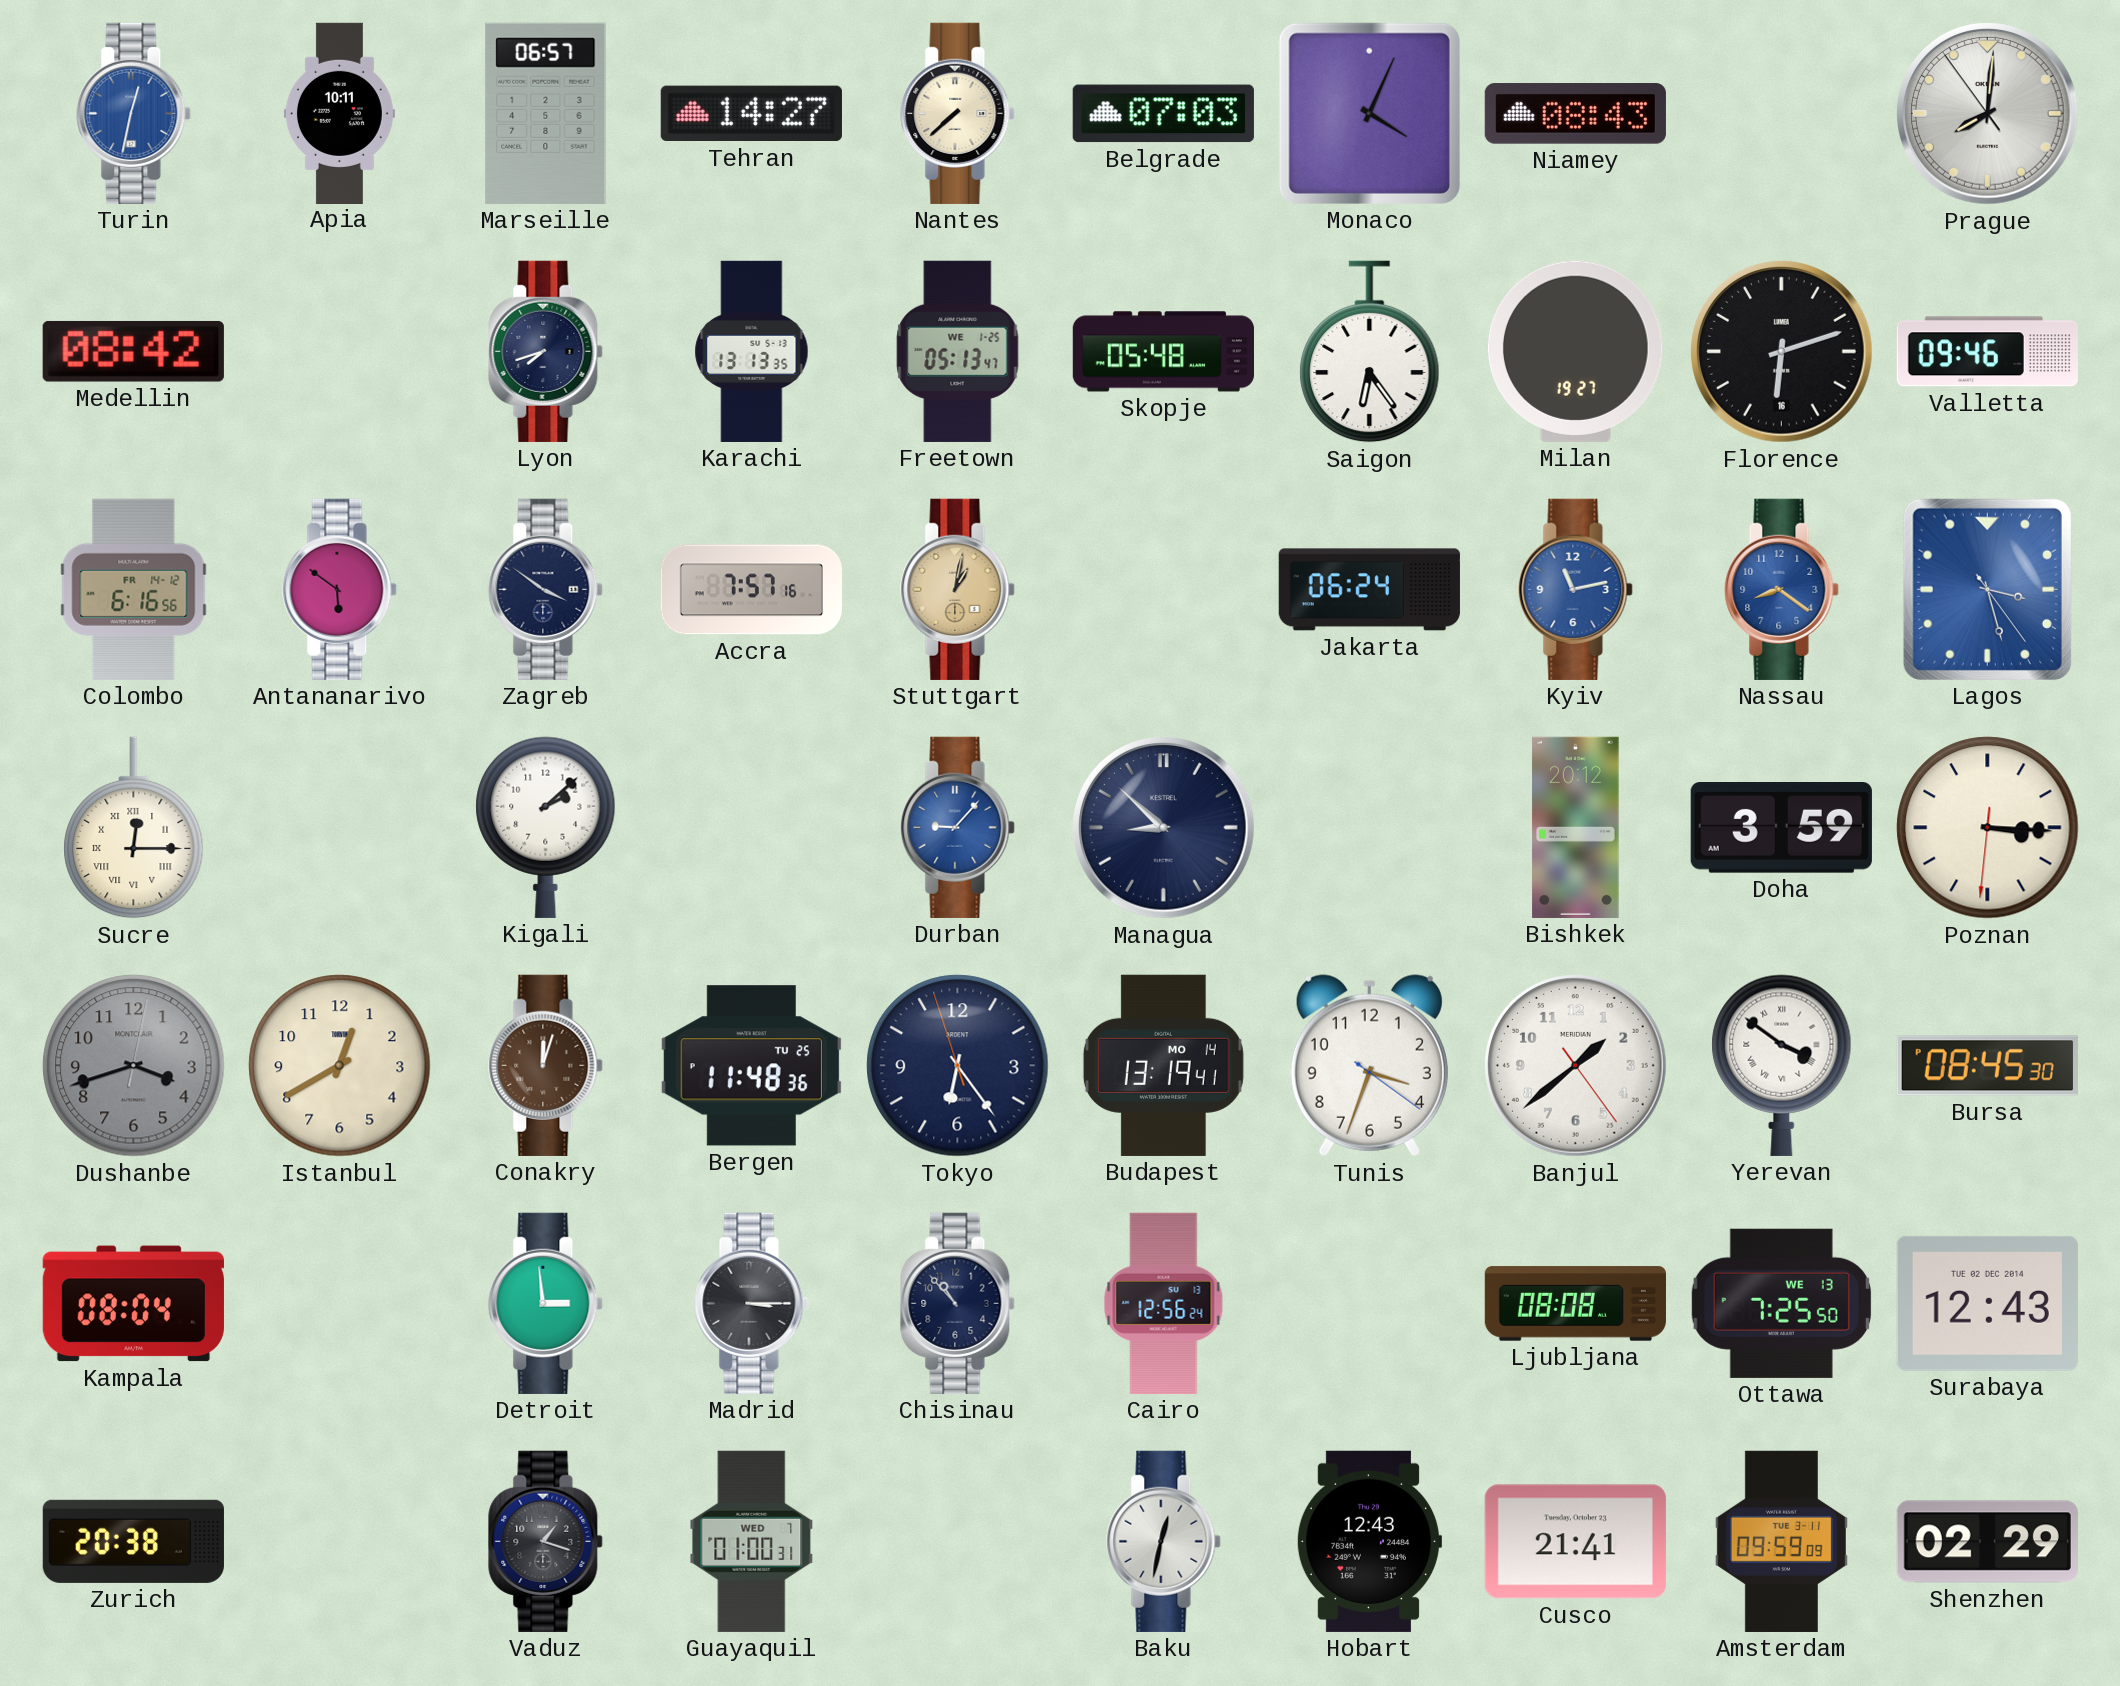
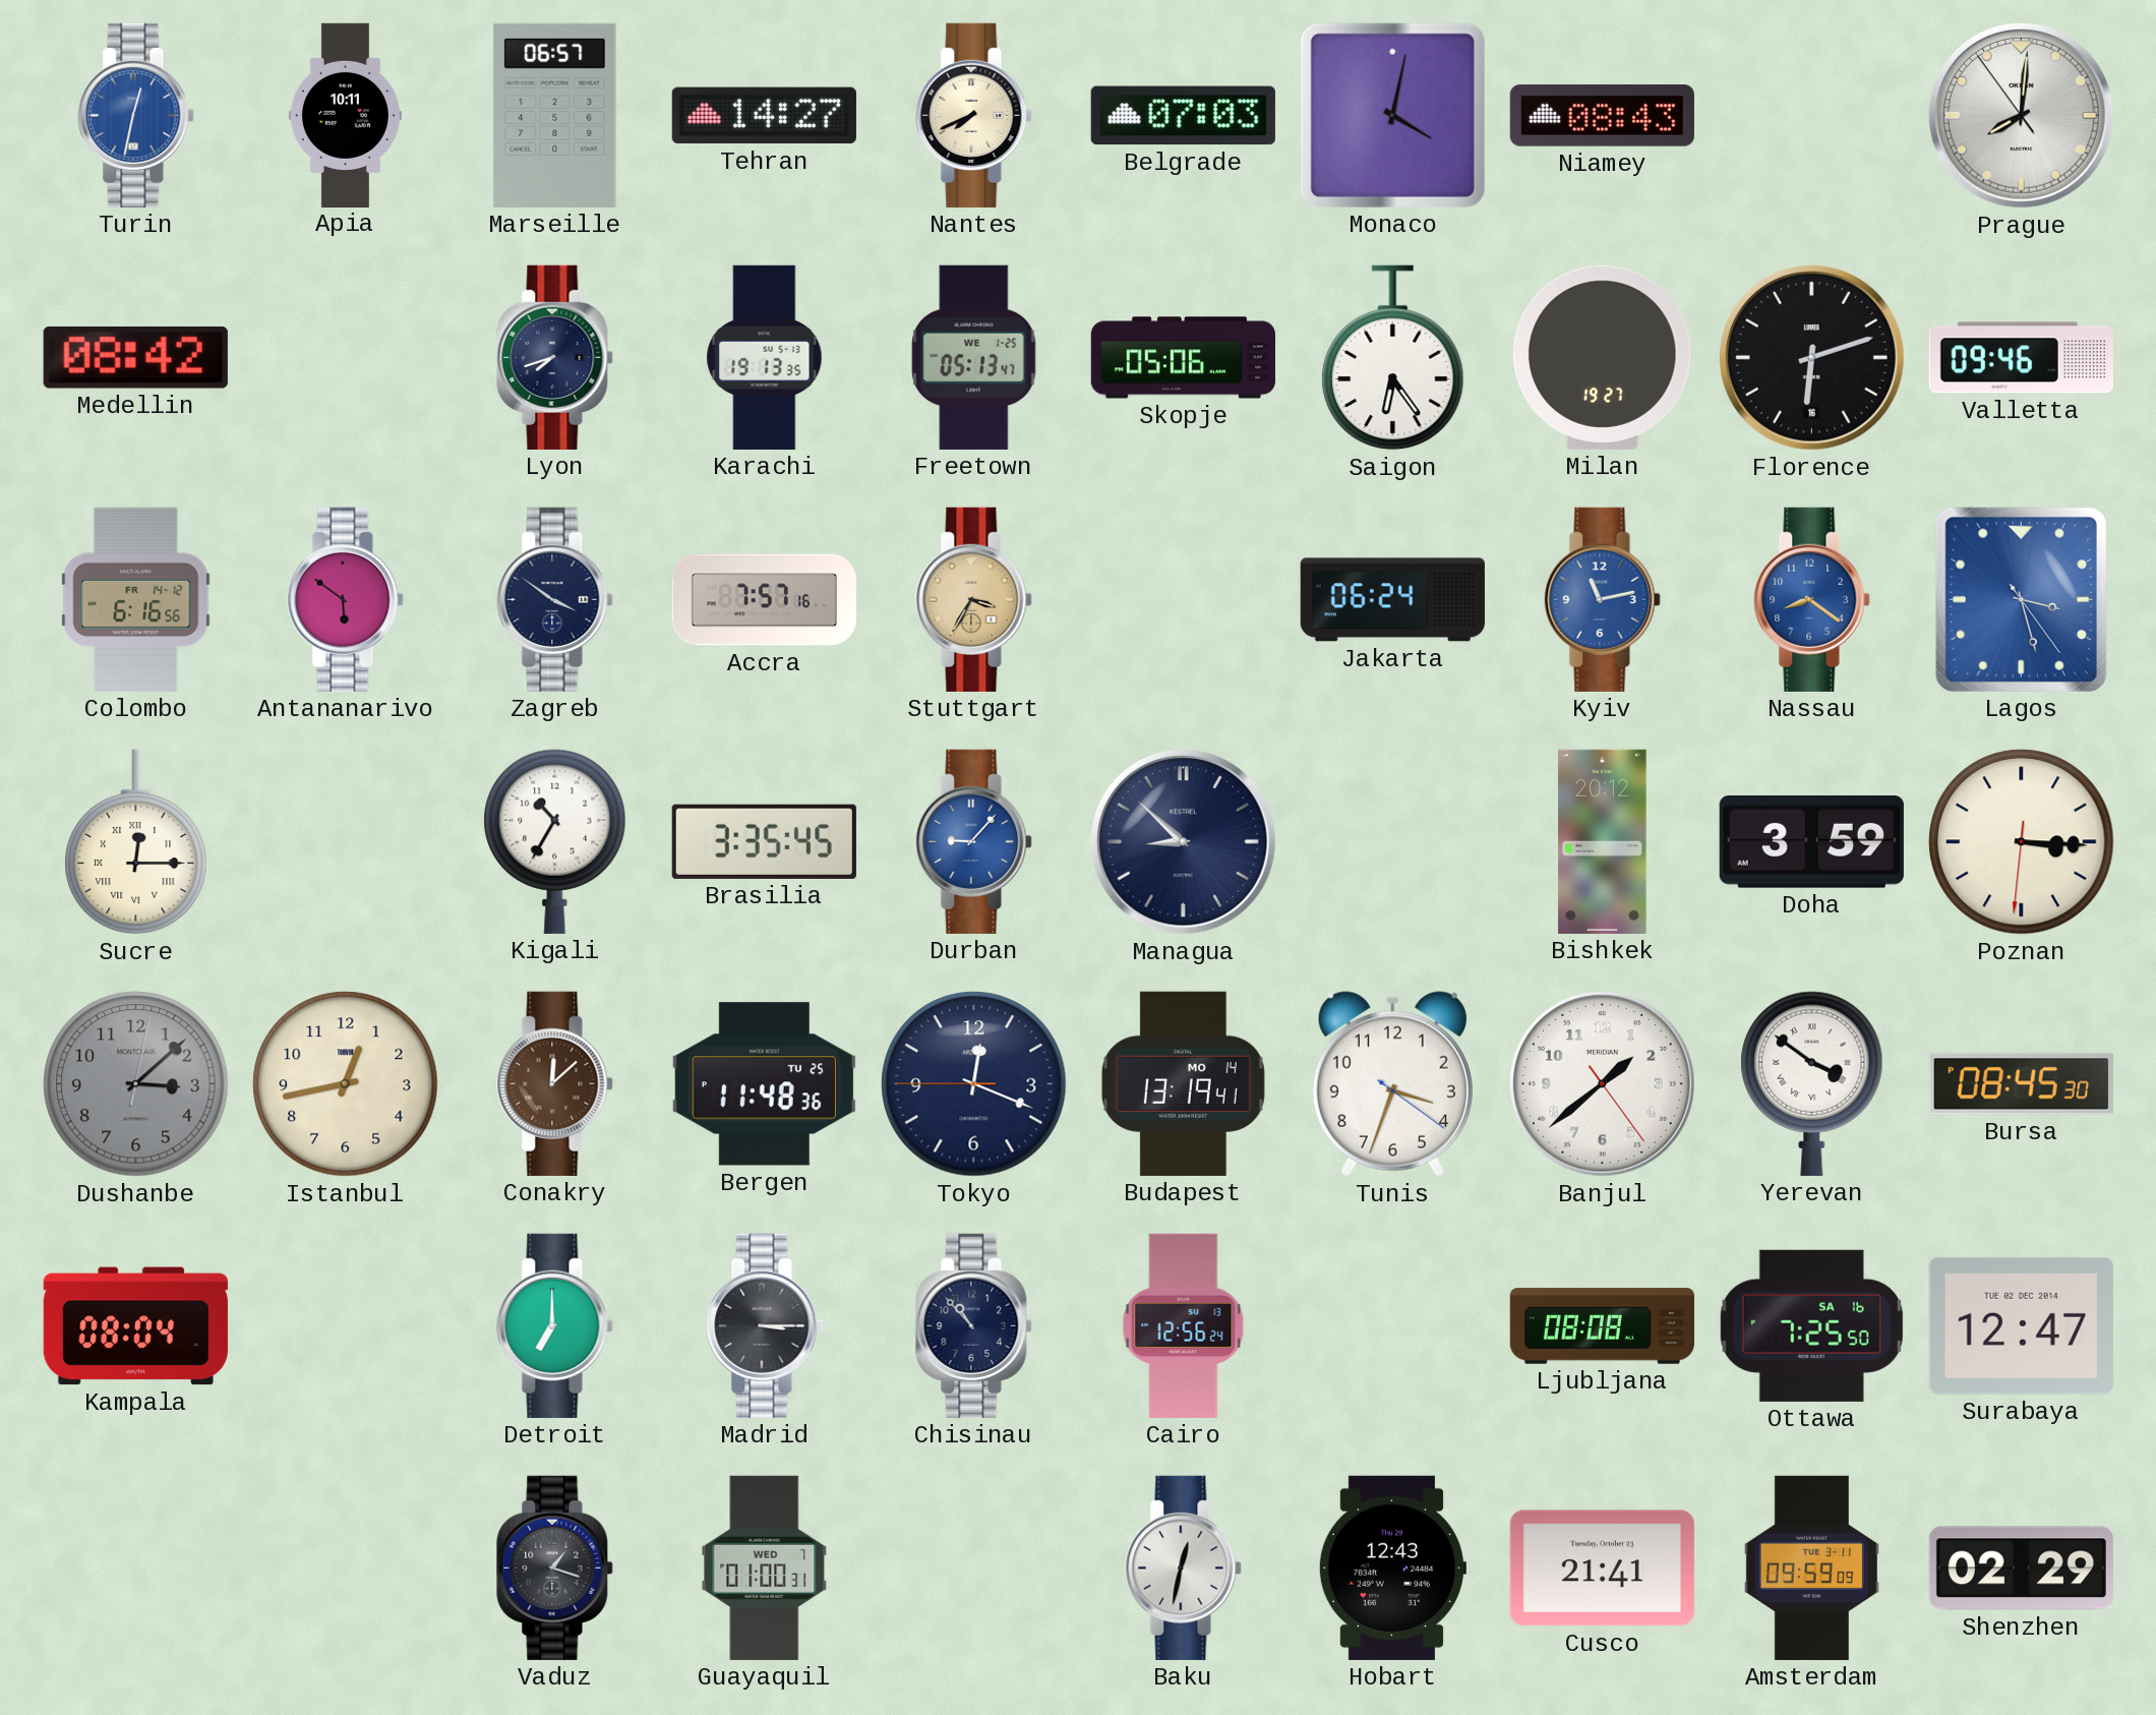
Nantes: 7:38 -> 7:41
Monaco: 4:04 -> 4:02
Karachi: 13:13 -> 19:13
Skopje: 05:48 -> 05:06
Stuttgart: 1:02 -> 3:35
Kigali: 2:08 -> 10:35
Brasilia: none -> 3:35
Dushanbe: 3:42 -> 3:08
Istanbul: 12:40 -> 12:43
Conakry: 12:03 -> 12:08
Tokyo: 6:23 -> 12:18
Detroit: 2:59 -> 7:00
Ottawa date: WE 13 -> SA 16
Surabaya: 12:43 -> 12:47
Zurich: 20:38 -> none
